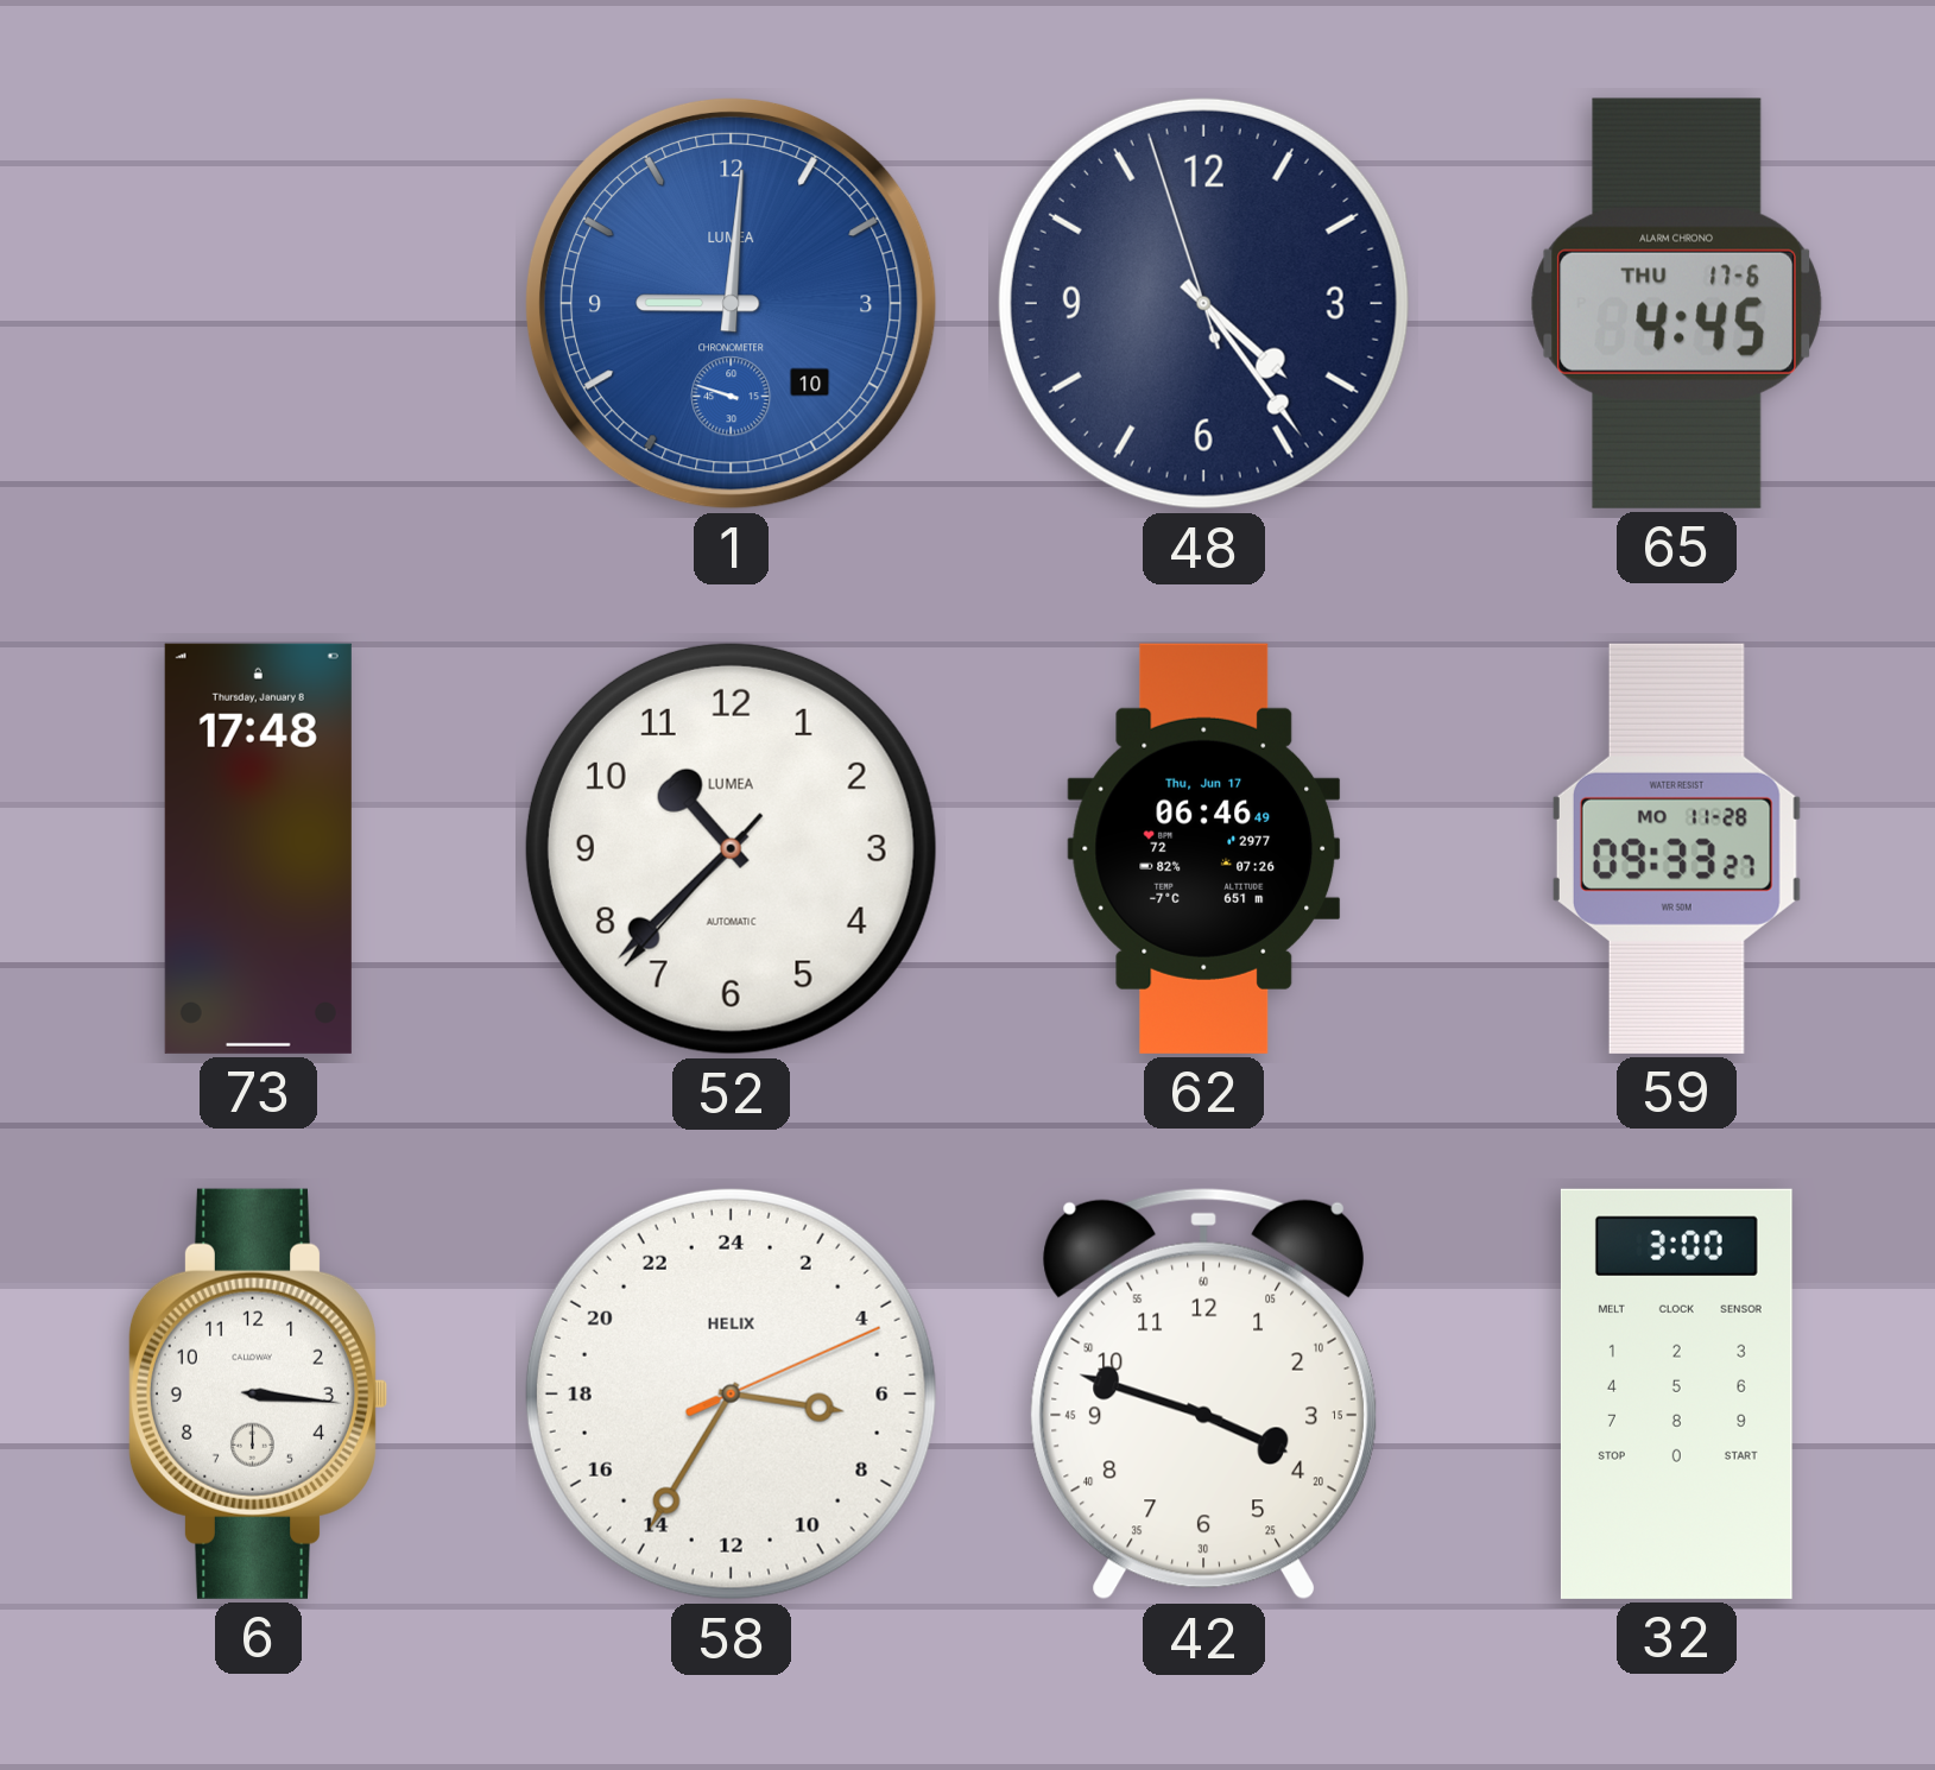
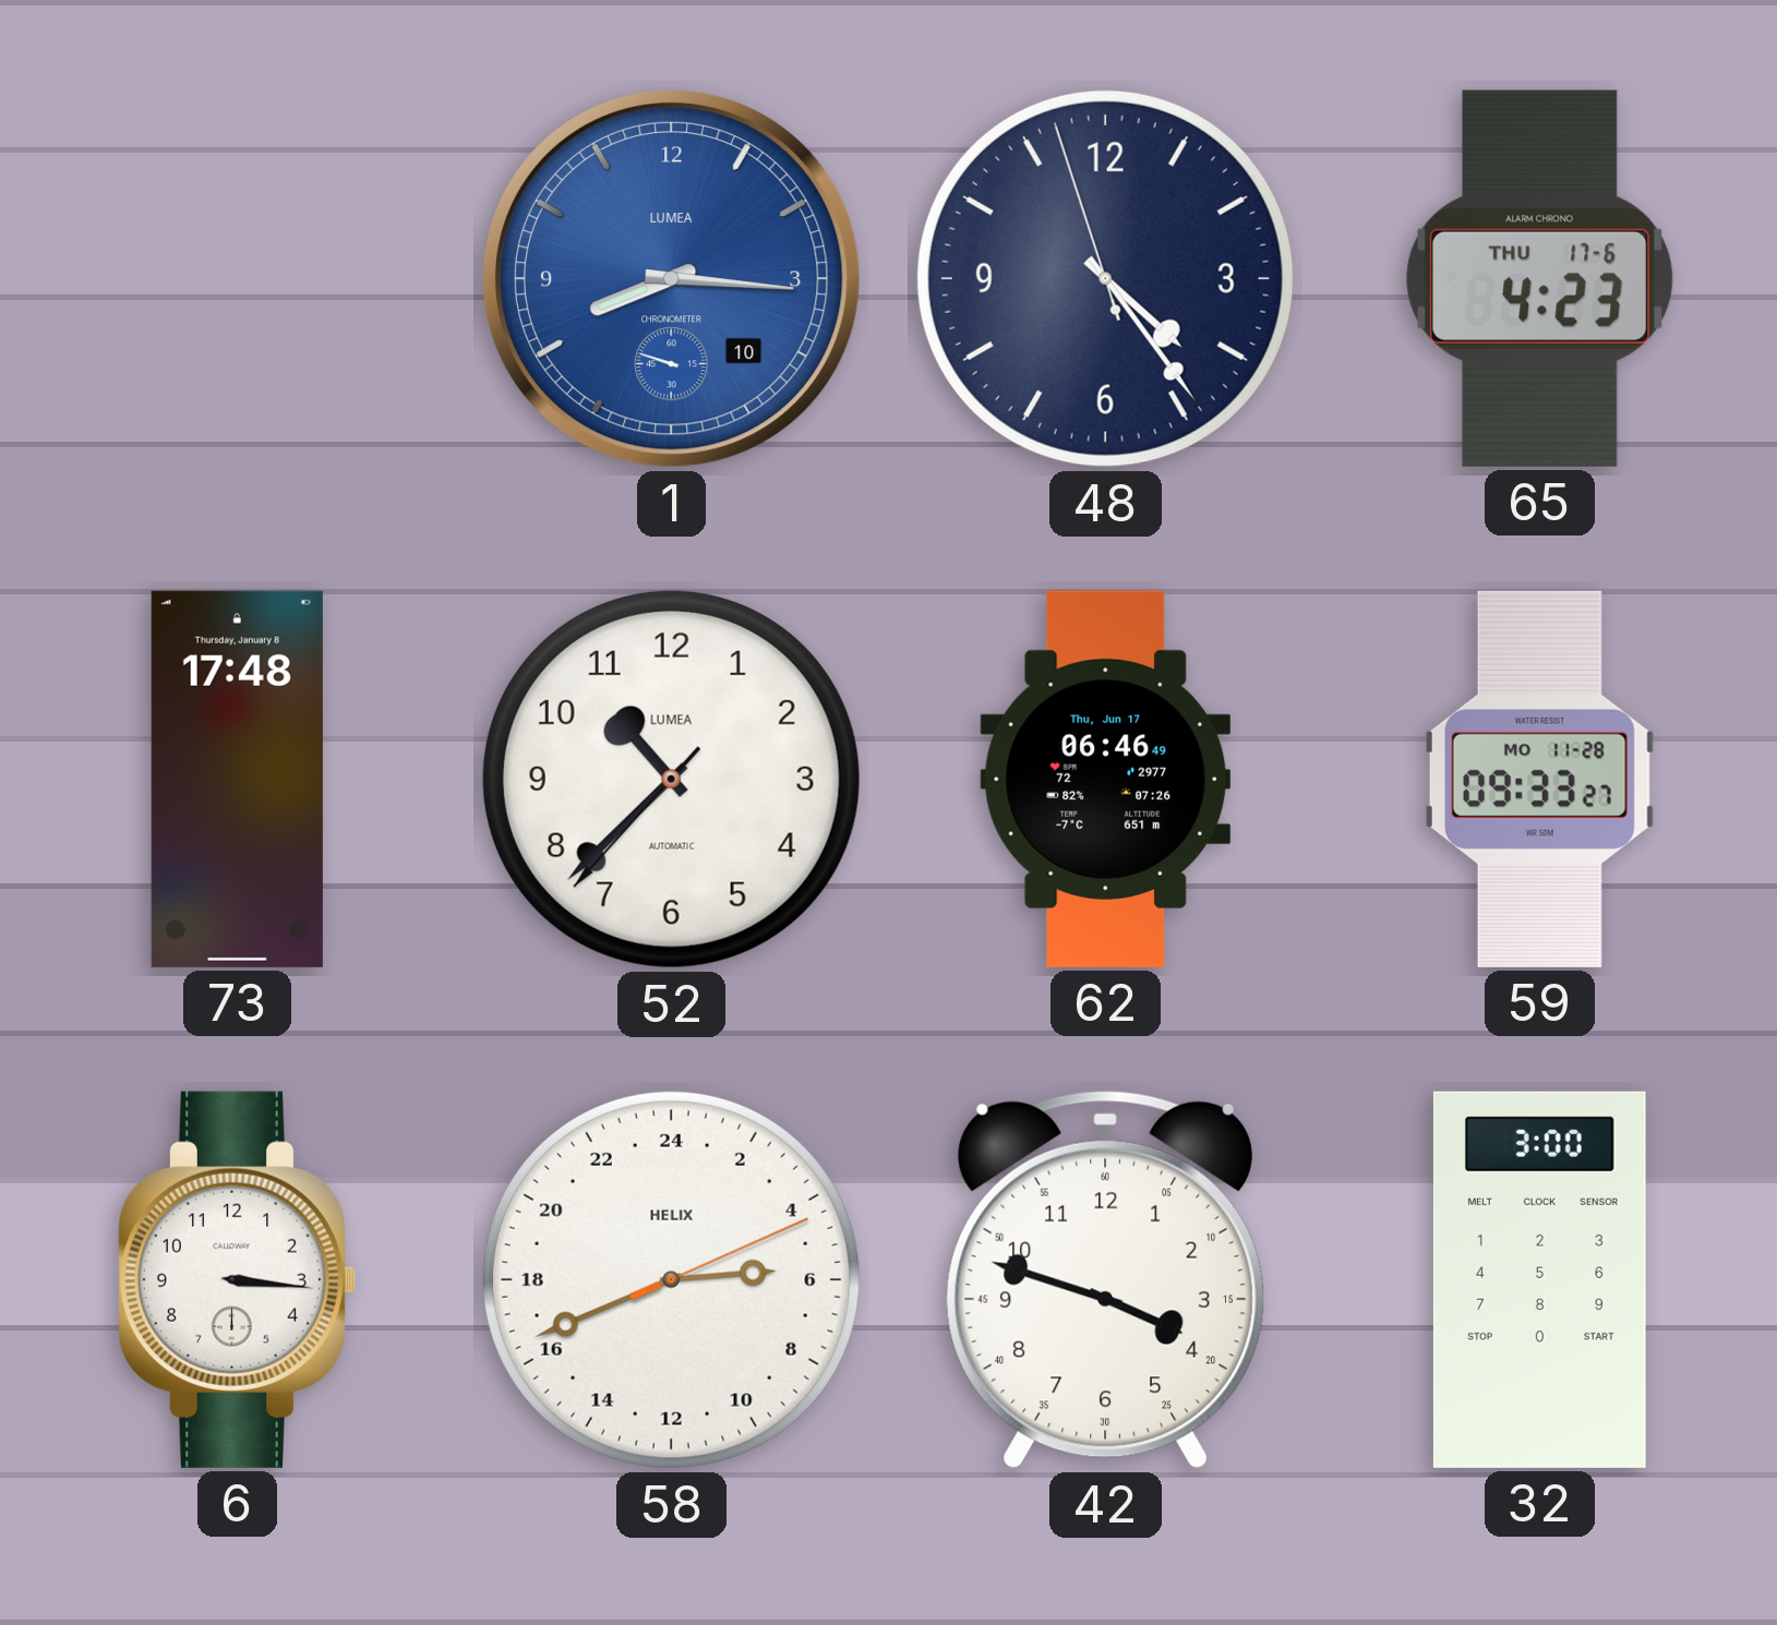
1: 9:00 -> 8:15
65: 4:45 -> 4:23
58: 6:35 -> 5:41
